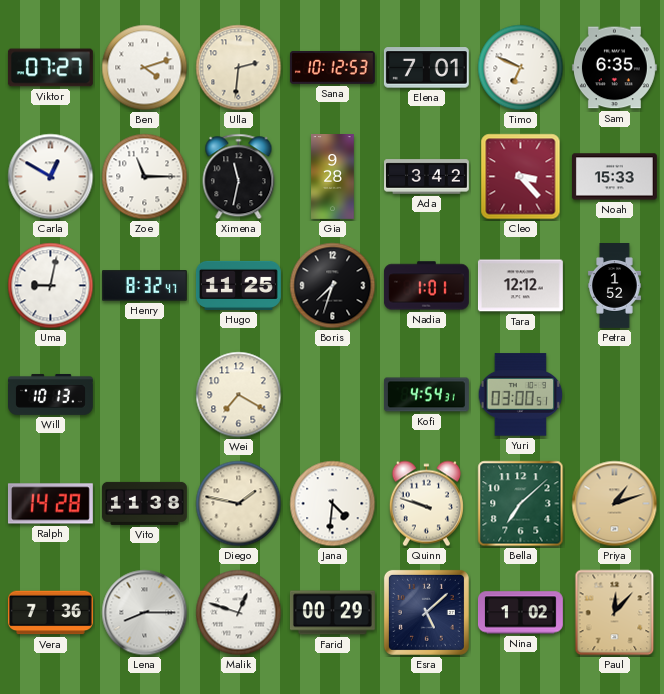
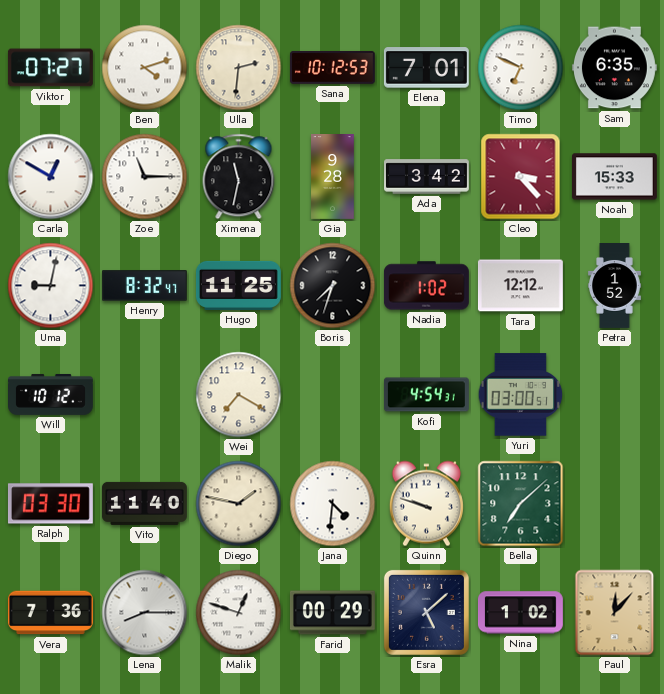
Nadia: 1:01 -> 1:02
Will: 10:13 -> 10:12
Ralph: 14:28 -> 03:30
Vito: 11:38 -> 11:40
Priya: 1:12 -> none
